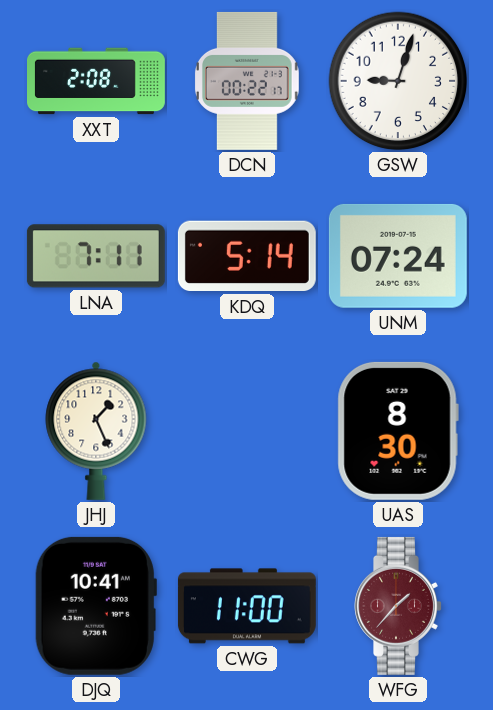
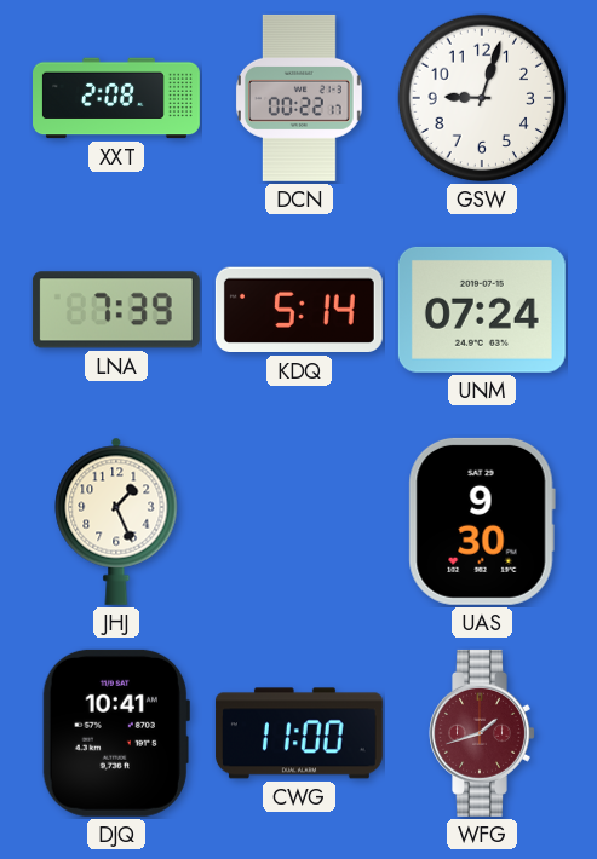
LNA: 7:11 -> 7:39
UAS: 8:30 -> 9:30
WFG: 1:37 -> 1:42
